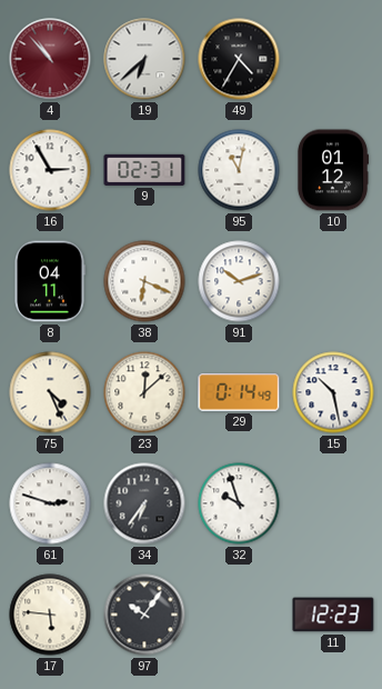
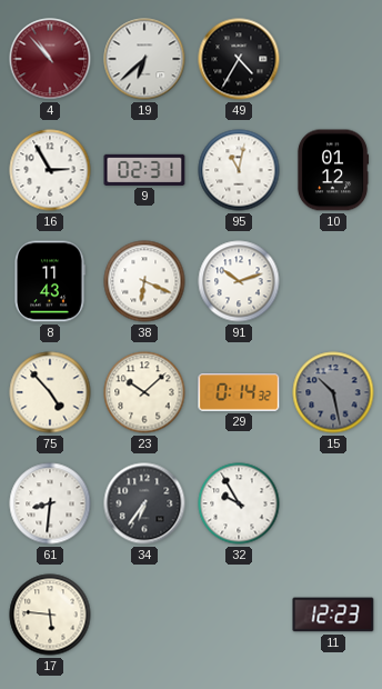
8: 04:11 -> 11:43
75: 4:26 -> 4:53
23: 12:08 -> 10:08
29: 0:14:49 -> 0:14:32
15 dial: white -> grey
61: 2:48 -> 8:31
32: 9:57 -> 9:55
97: 10:06 -> none
